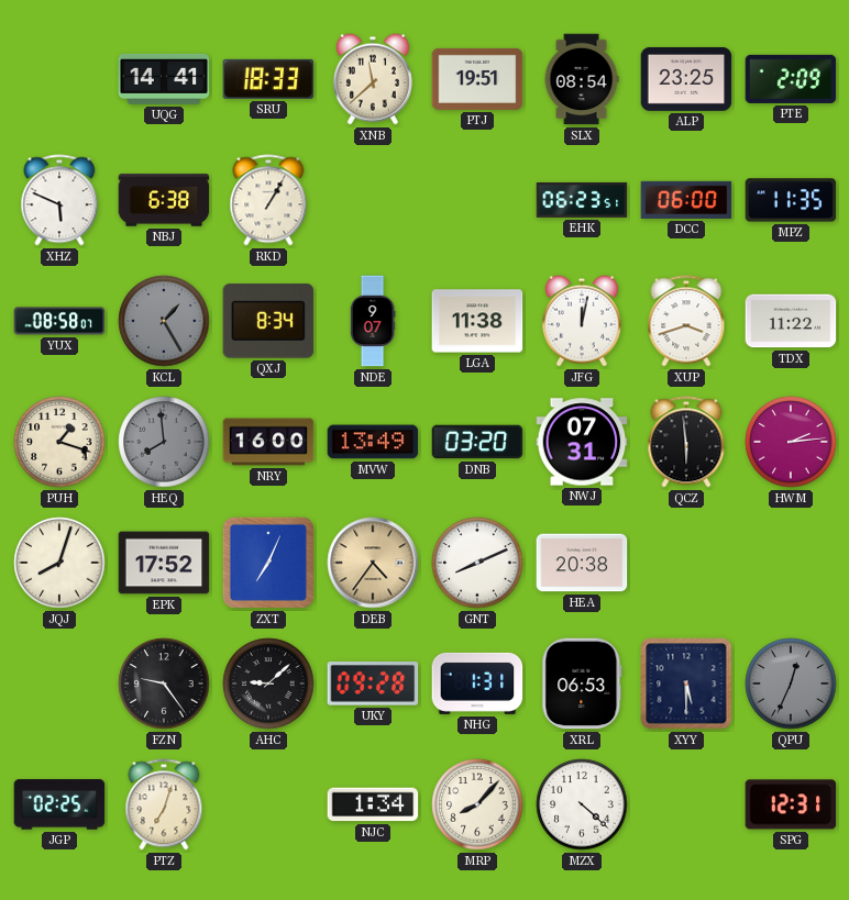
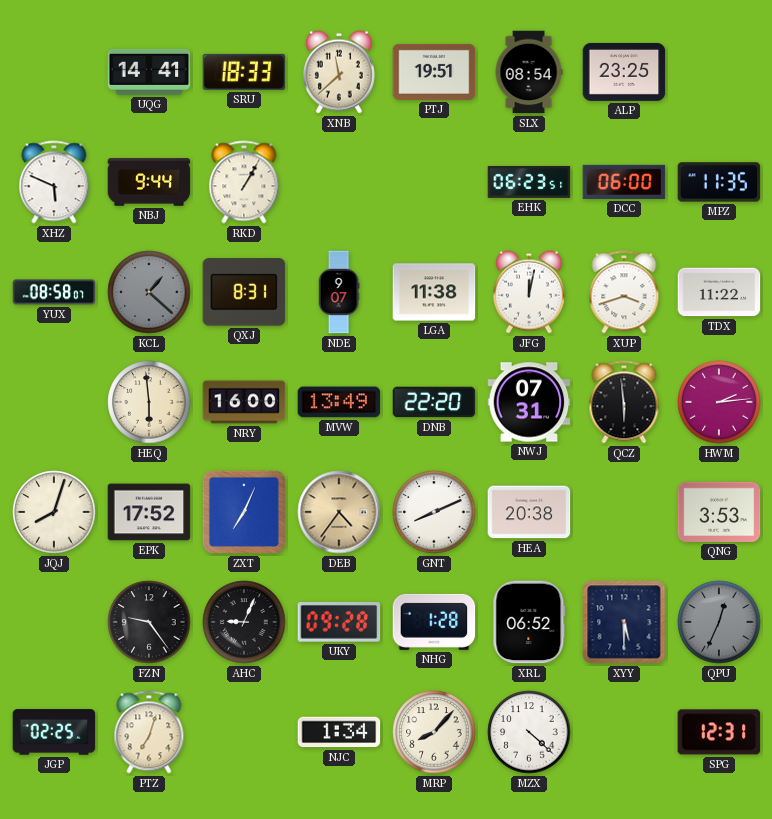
PTE: 2:09 -> none
NBJ: 6:38 -> 9:44
KCL: 1:25 -> 1:22
QXJ: 8:34 -> 8:31
PUH: 1:18 -> none
HEQ: 7:59 -> 5:59
HEQ dial: grey -> cream
DNB: 03:20 -> 22:20
QNG: none -> 3:53
AHC: 9:08 -> 9:04
NHG: 1:31 -> 1:28
XRL: 06:53 -> 06:52
